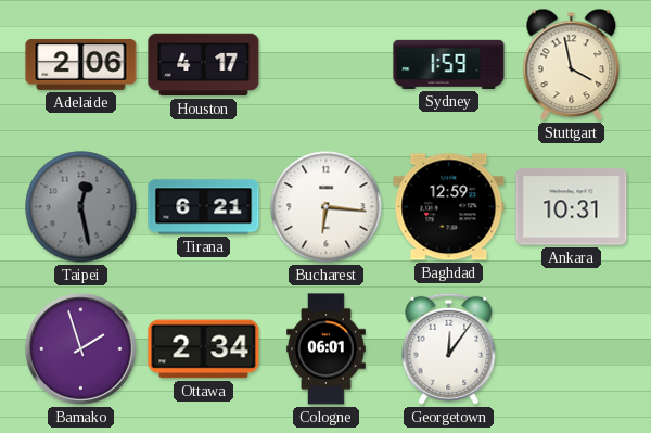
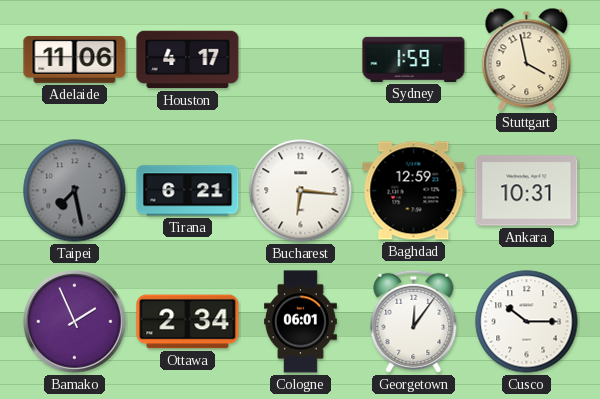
Adelaide: 2:06 -> 11:06
Taipei: 12:28 -> 7:28
Bamako: 1:57 -> 1:56
Cusco: none -> 10:15
